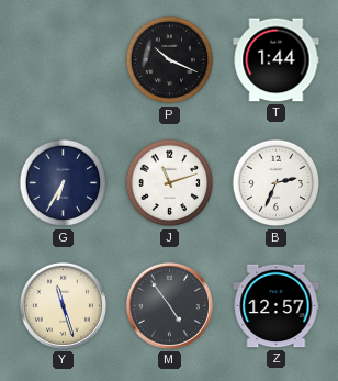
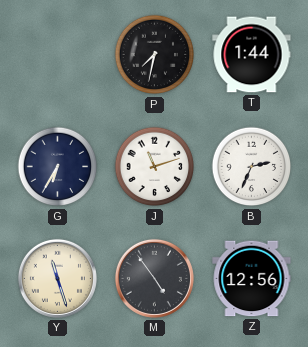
P: 10:19 -> 7:32
Z: 12:57 -> 12:56
